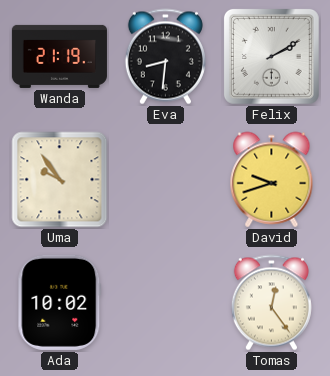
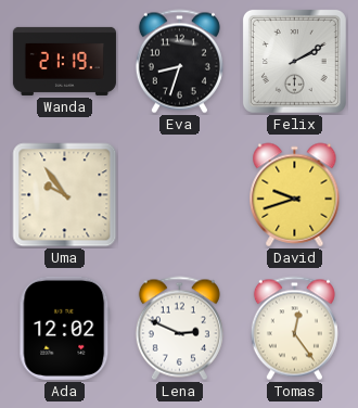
Eva: 8:31 -> 8:33
Ada: 10:02 -> 12:02
Lena: none -> 2:49
